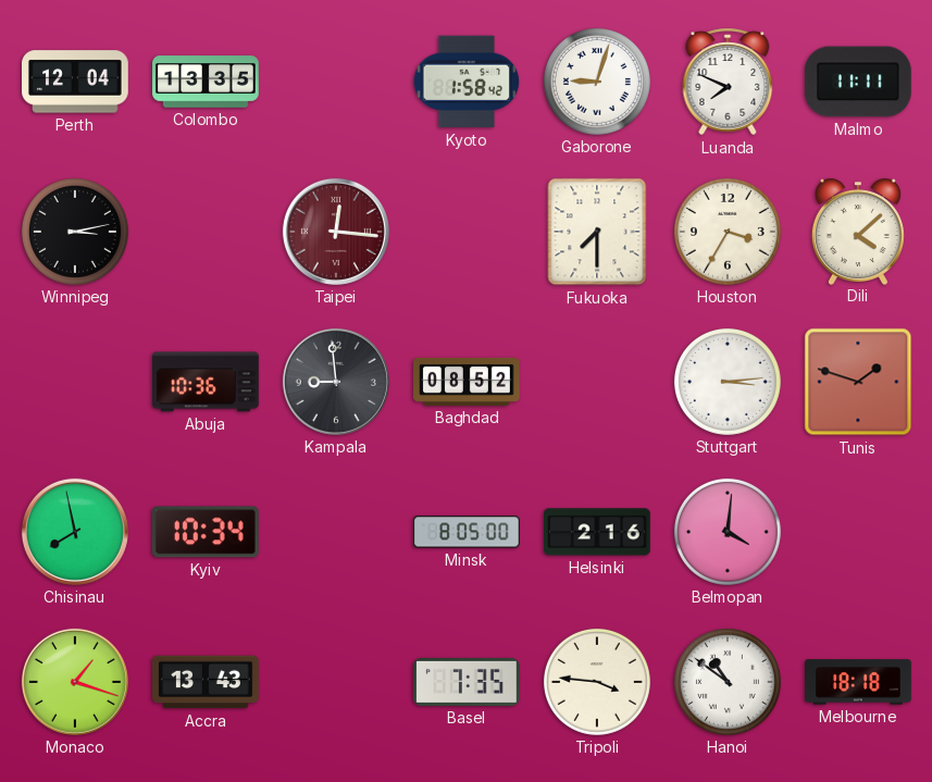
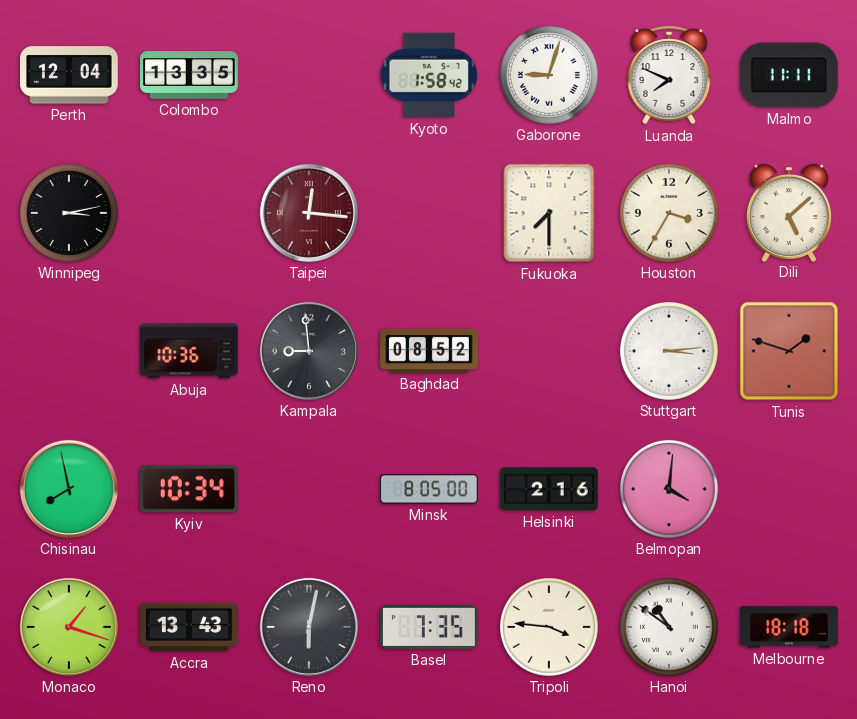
Dili: 4:08 -> 5:08
Reno: none -> 6:02
